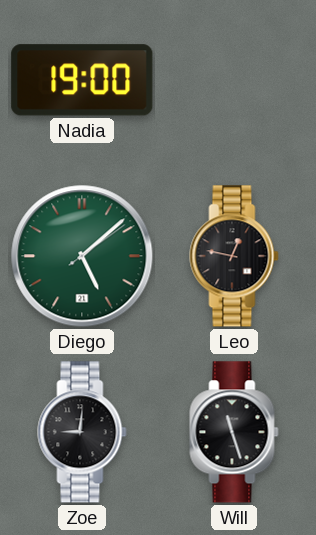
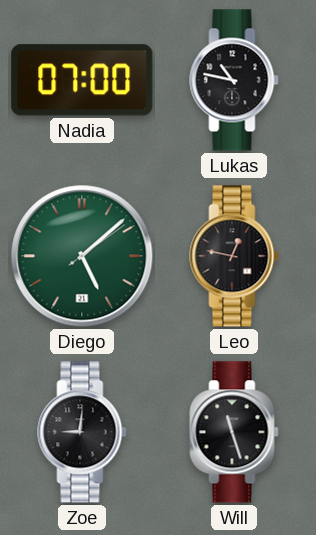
Nadia: 19:00 -> 07:00
Lukas: none -> 10:47
